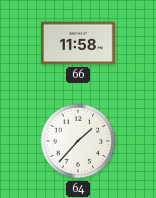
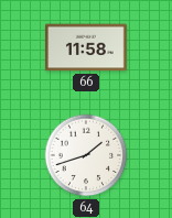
64: 1:37 -> 1:42
